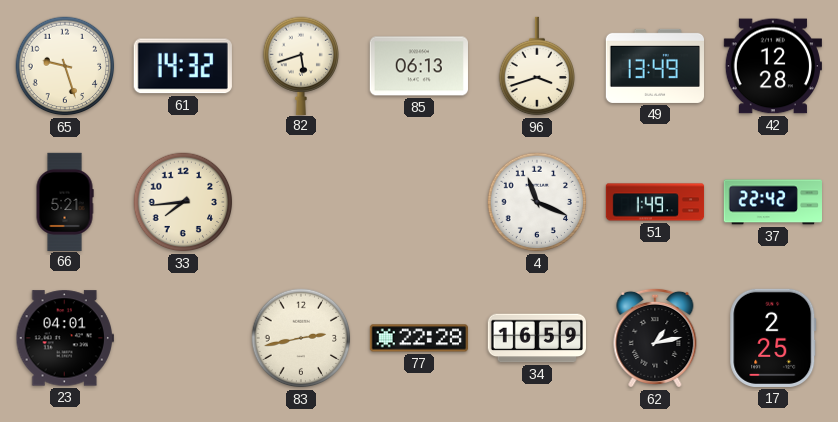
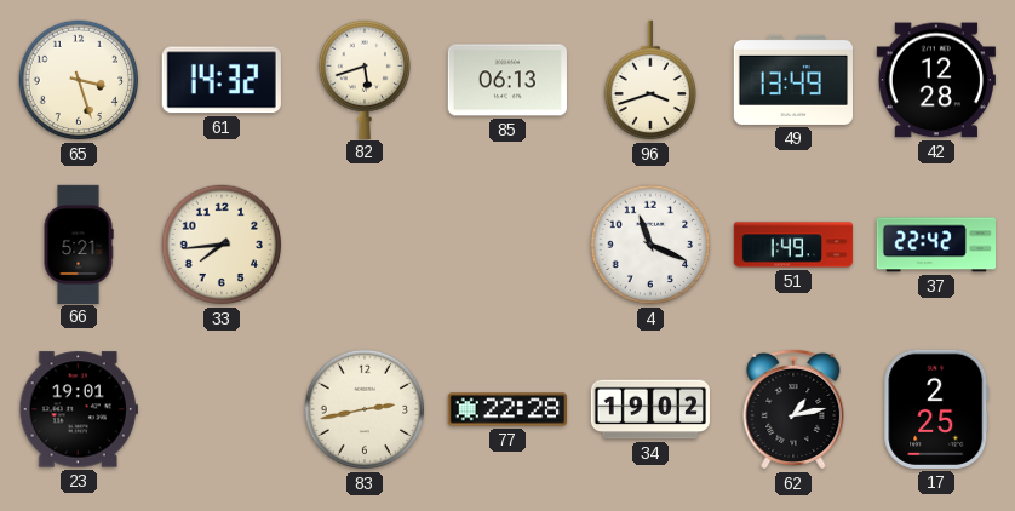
65: 9:27 -> 3:27
23: 04:01 -> 19:01
34: 16:59 -> 19:02
